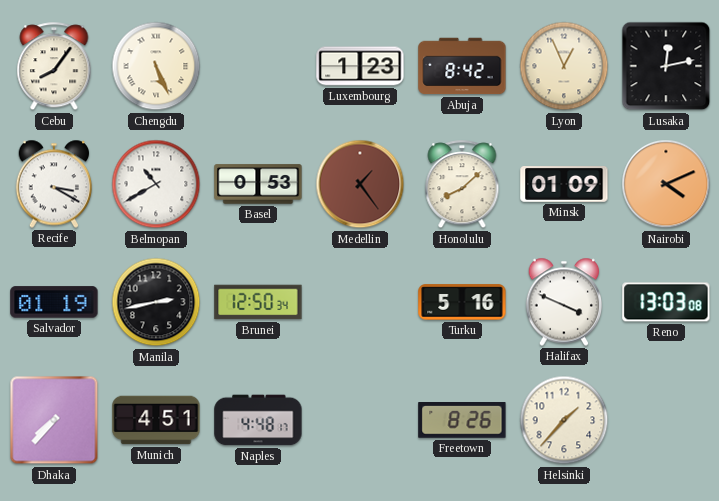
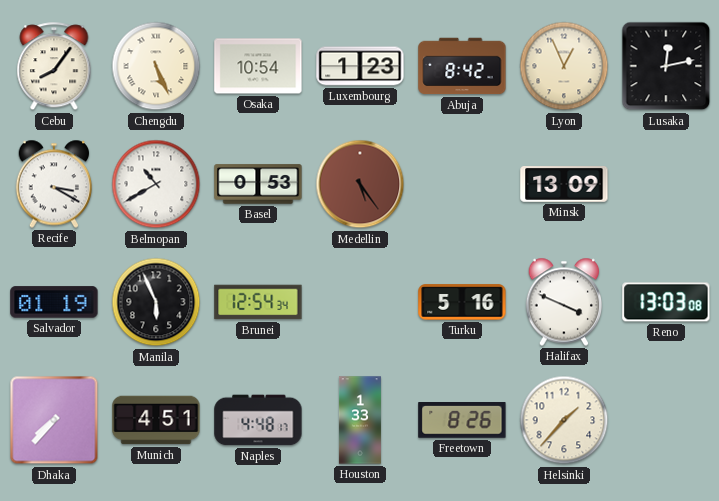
Osaka: none -> 10:54
Medellin: 1:24 -> 5:24
Honolulu: 8:08 -> none
Minsk: 01:09 -> 13:09
Nairobi: 4:11 -> none
Manila: 2:43 -> 5:56
Brunei: 12:50 -> 12:54
Houston: none -> 1:33
